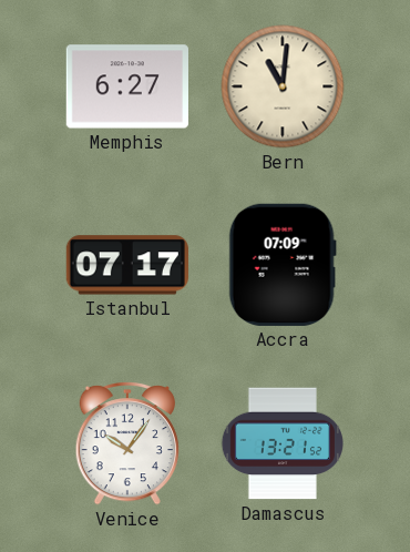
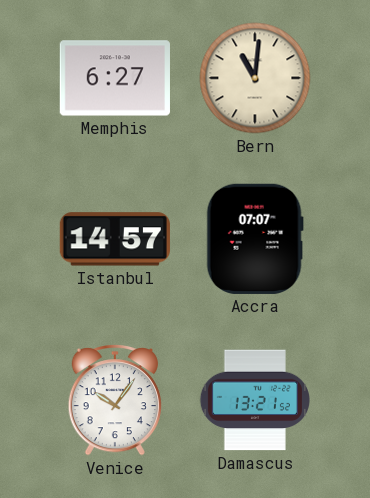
Istanbul: 07:17 -> 14:57
Accra: 07:09 -> 07:07
